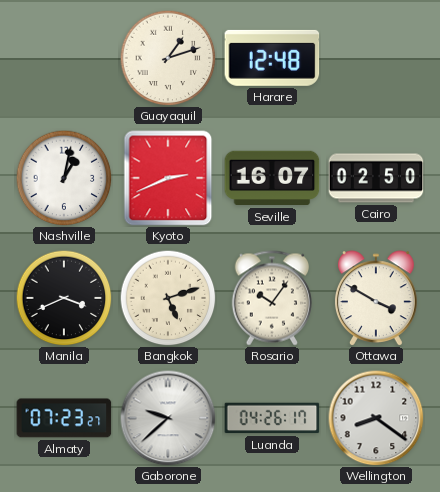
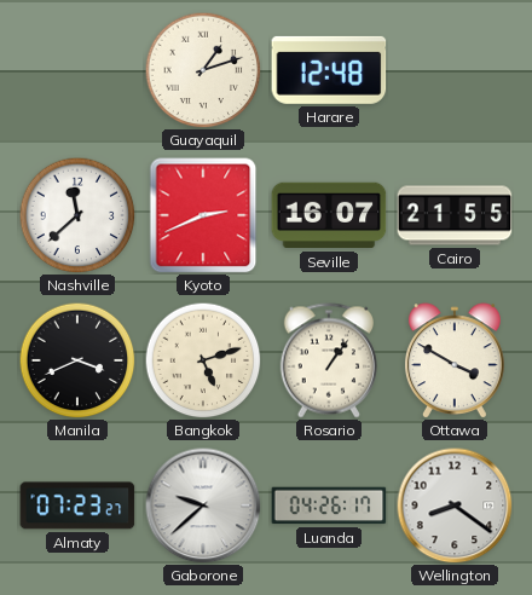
Nashville: 1:02 -> 11:38
Cairo: 02:50 -> 21:55
Rosario: 10:06 -> 1:06
